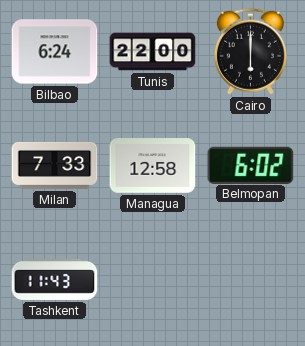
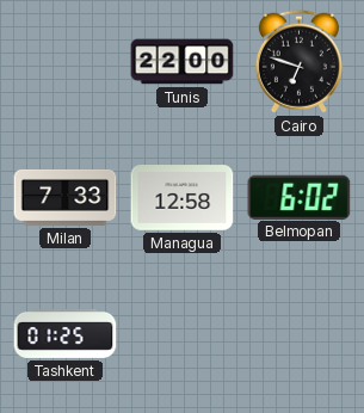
Bilbao: 6:24 -> none
Cairo: 6:00 -> 6:48
Tashkent: 11:43 -> 01:25
